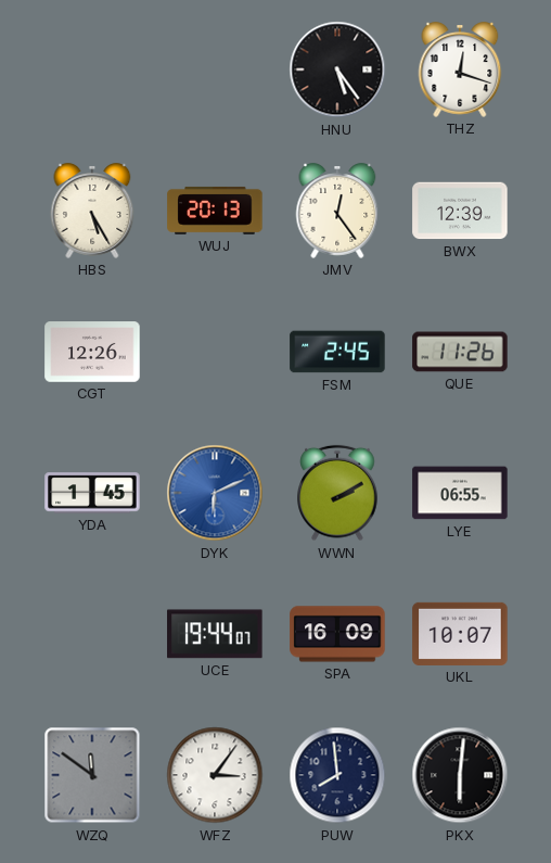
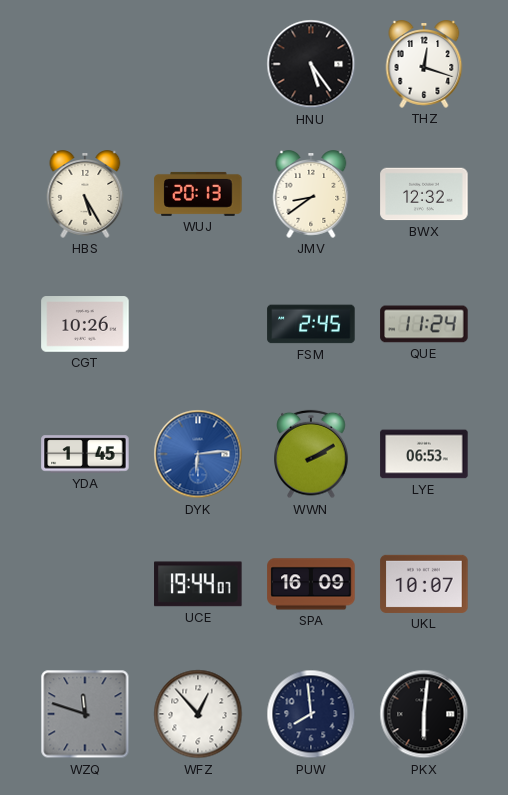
JMV: 12:24 -> 8:39
BWX: 12:39 -> 12:32
CGT: 12:26 -> 10:26
QUE: 11:26 -> 11:24
DYK: 6:11 -> 6:14
LYE: 06:55 -> 06:53
WZQ: 11:51 -> 11:48
WFZ: 3:06 -> 12:53
